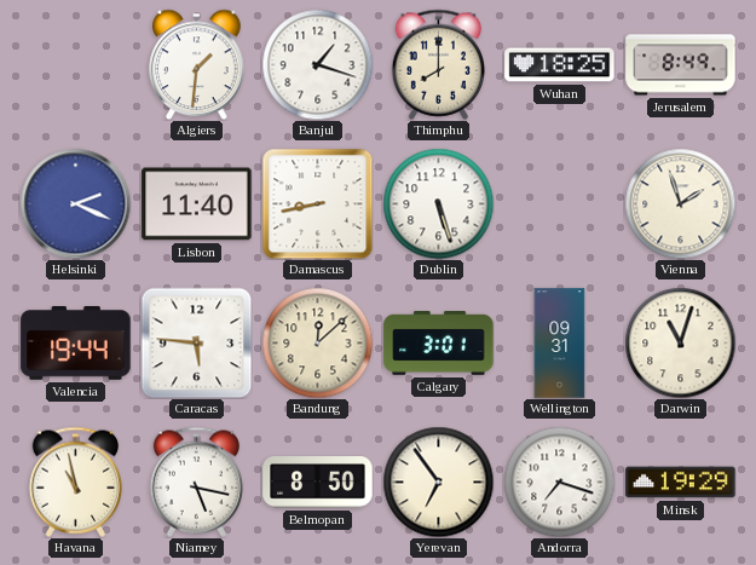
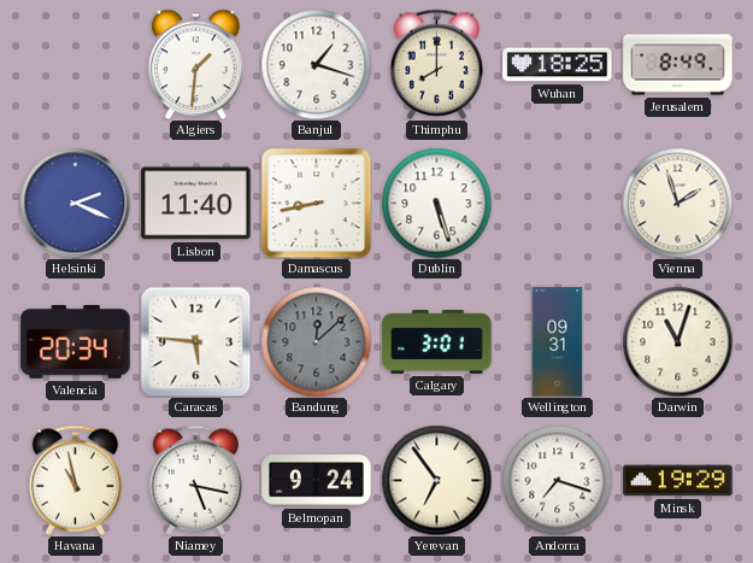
Valencia: 19:44 -> 20:34
Bandung dial: cream -> grey
Belmopan: 8:50 -> 9:24
